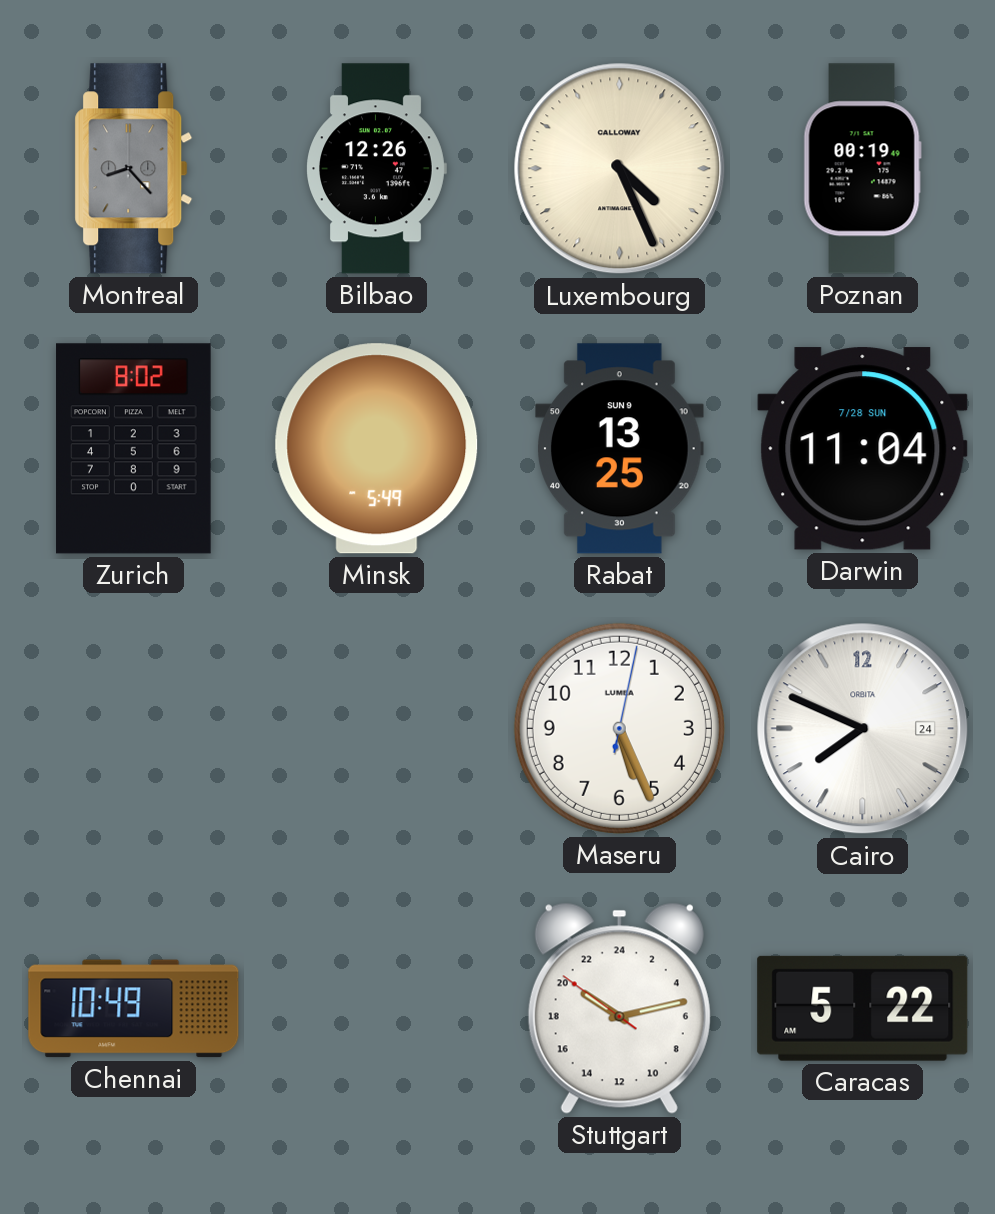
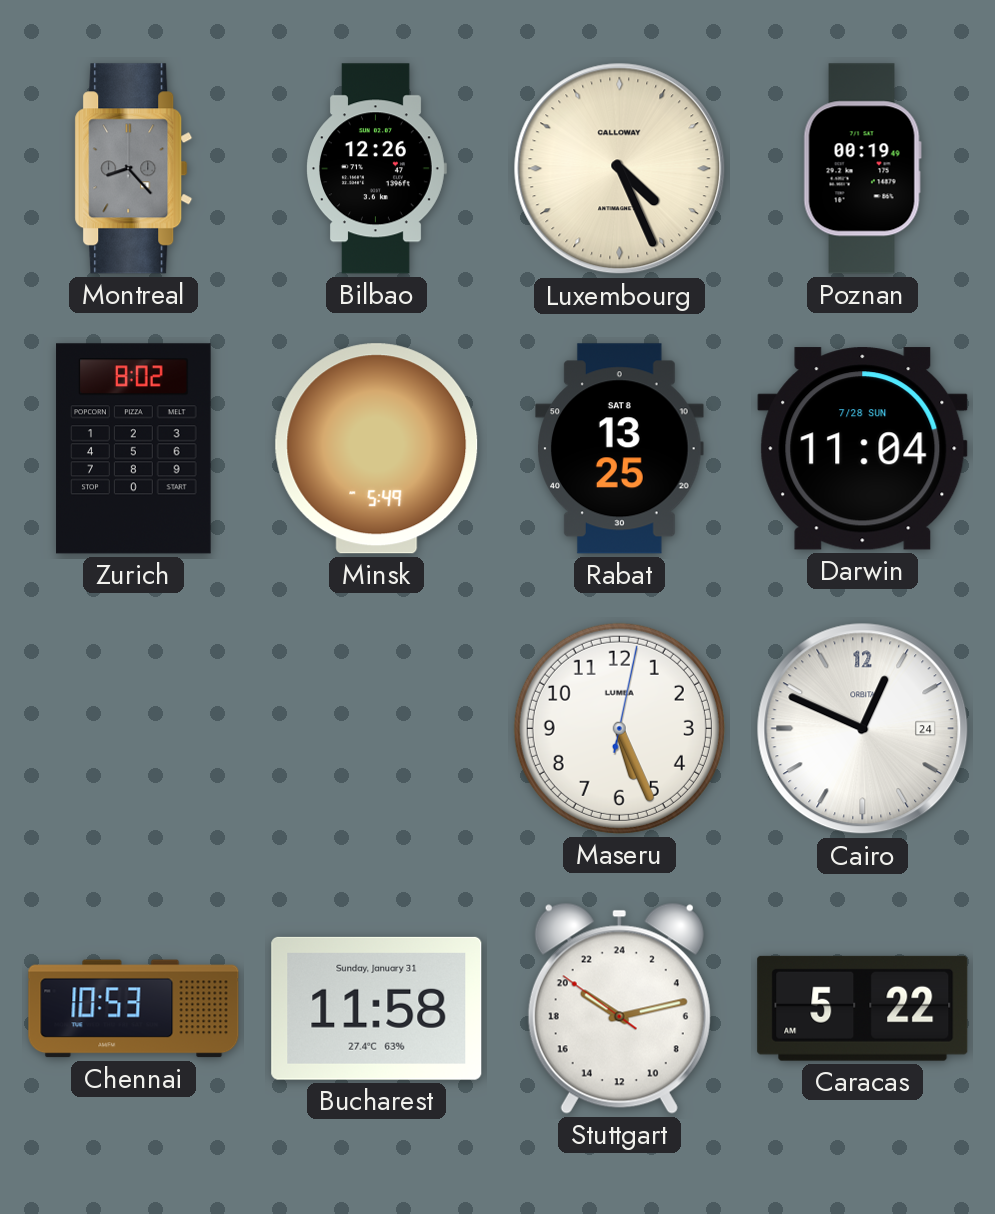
Rabat date: SUN 9 -> SAT 8
Cairo: 7:49 -> 12:49
Chennai: 10:49 -> 10:53
Bucharest: none -> 11:58
